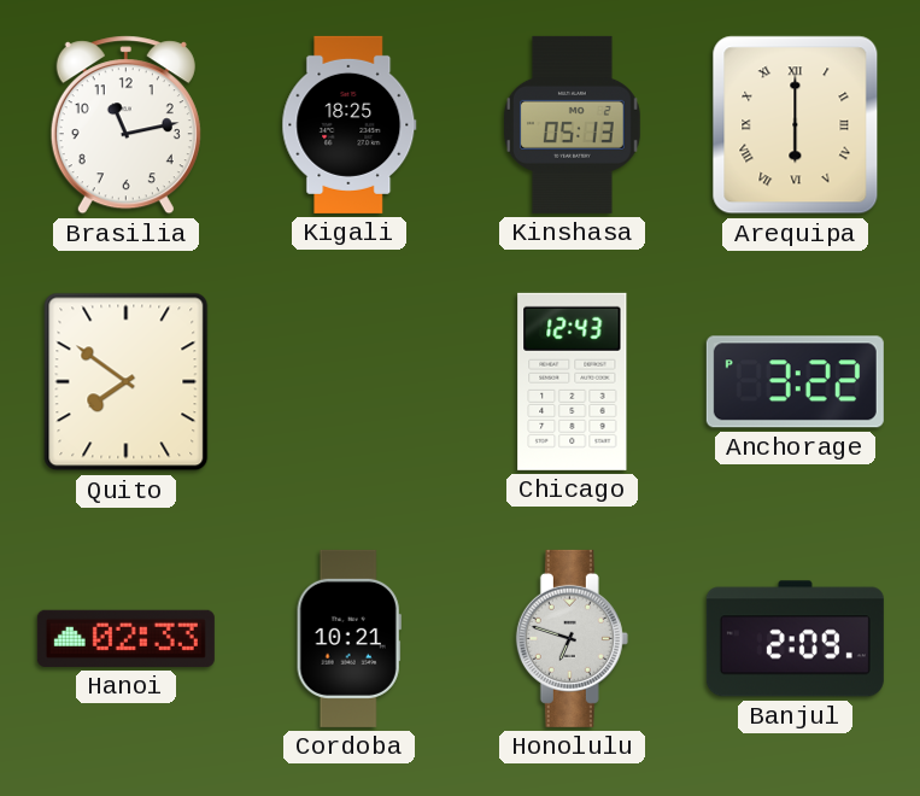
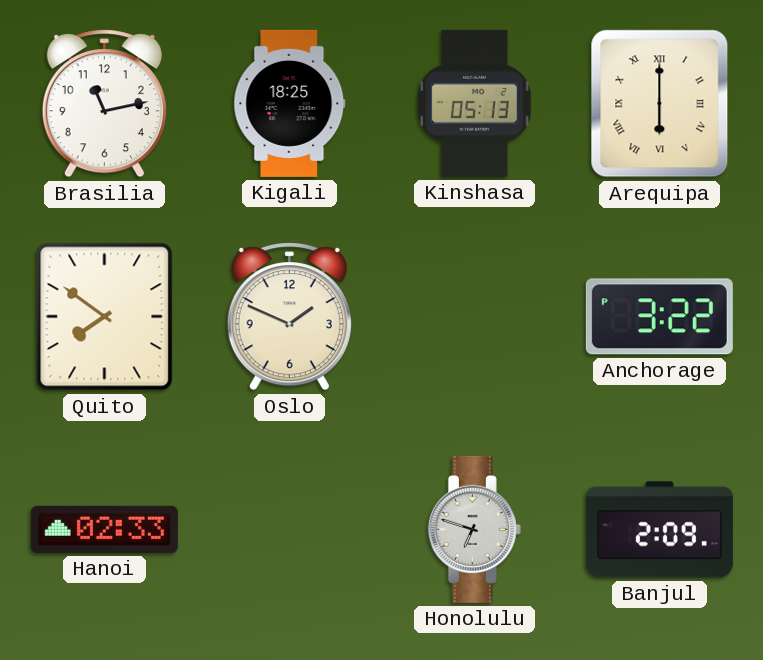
Oslo: none -> 1:49
Chicago: 12:43 -> none
Cordoba: 10:21 -> none
